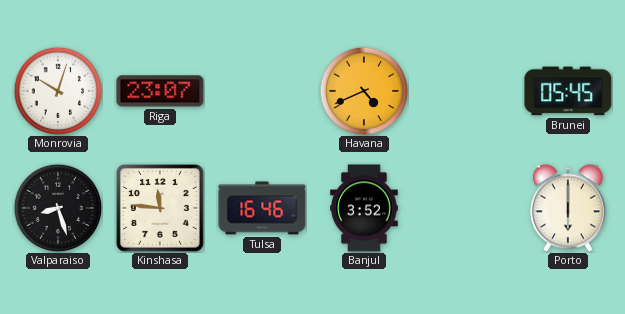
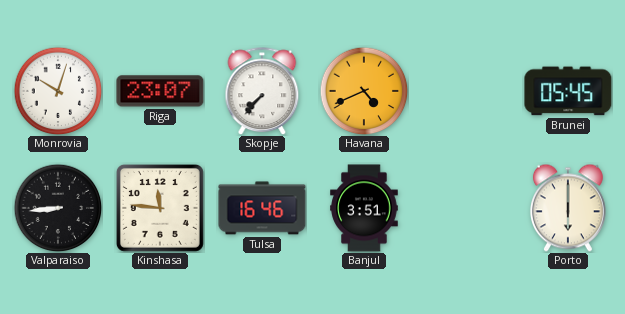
Skopje: none -> 7:37
Valparaiso: 8:27 -> 8:44
Banjul: 3:52 -> 3:51
